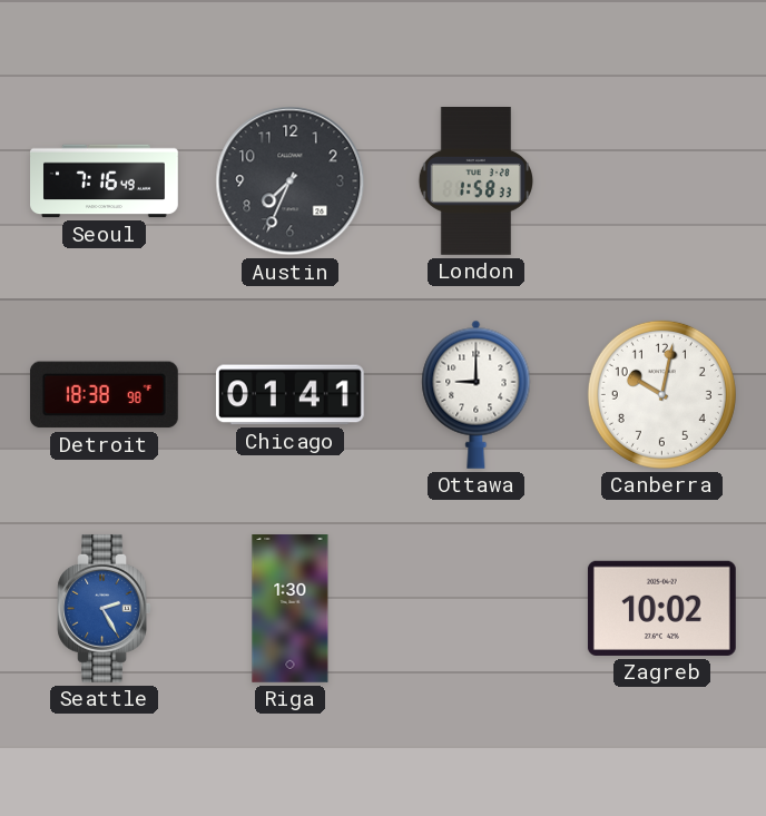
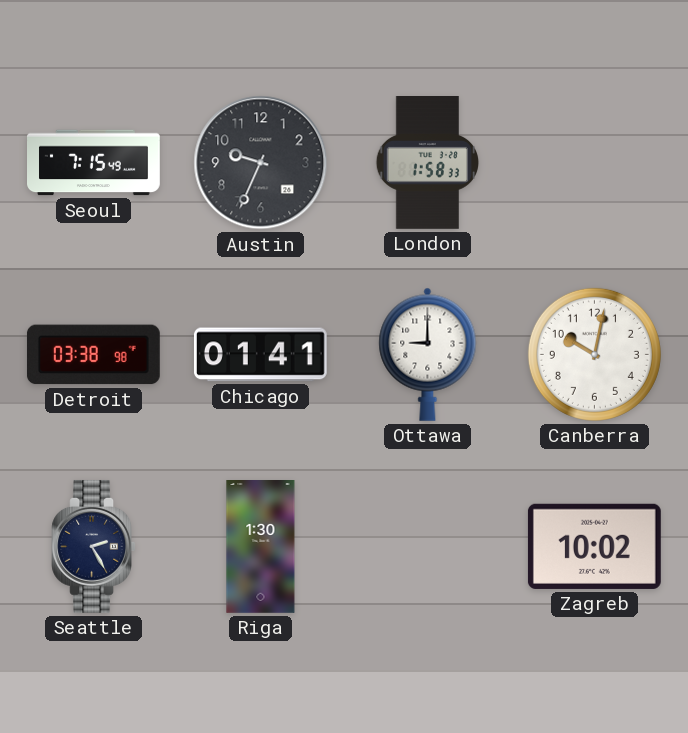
Seoul: 7:16 -> 7:15
Austin: 7:34 -> 9:34
Detroit: 18:38 -> 03:38
Seattle dial: blue -> navy
